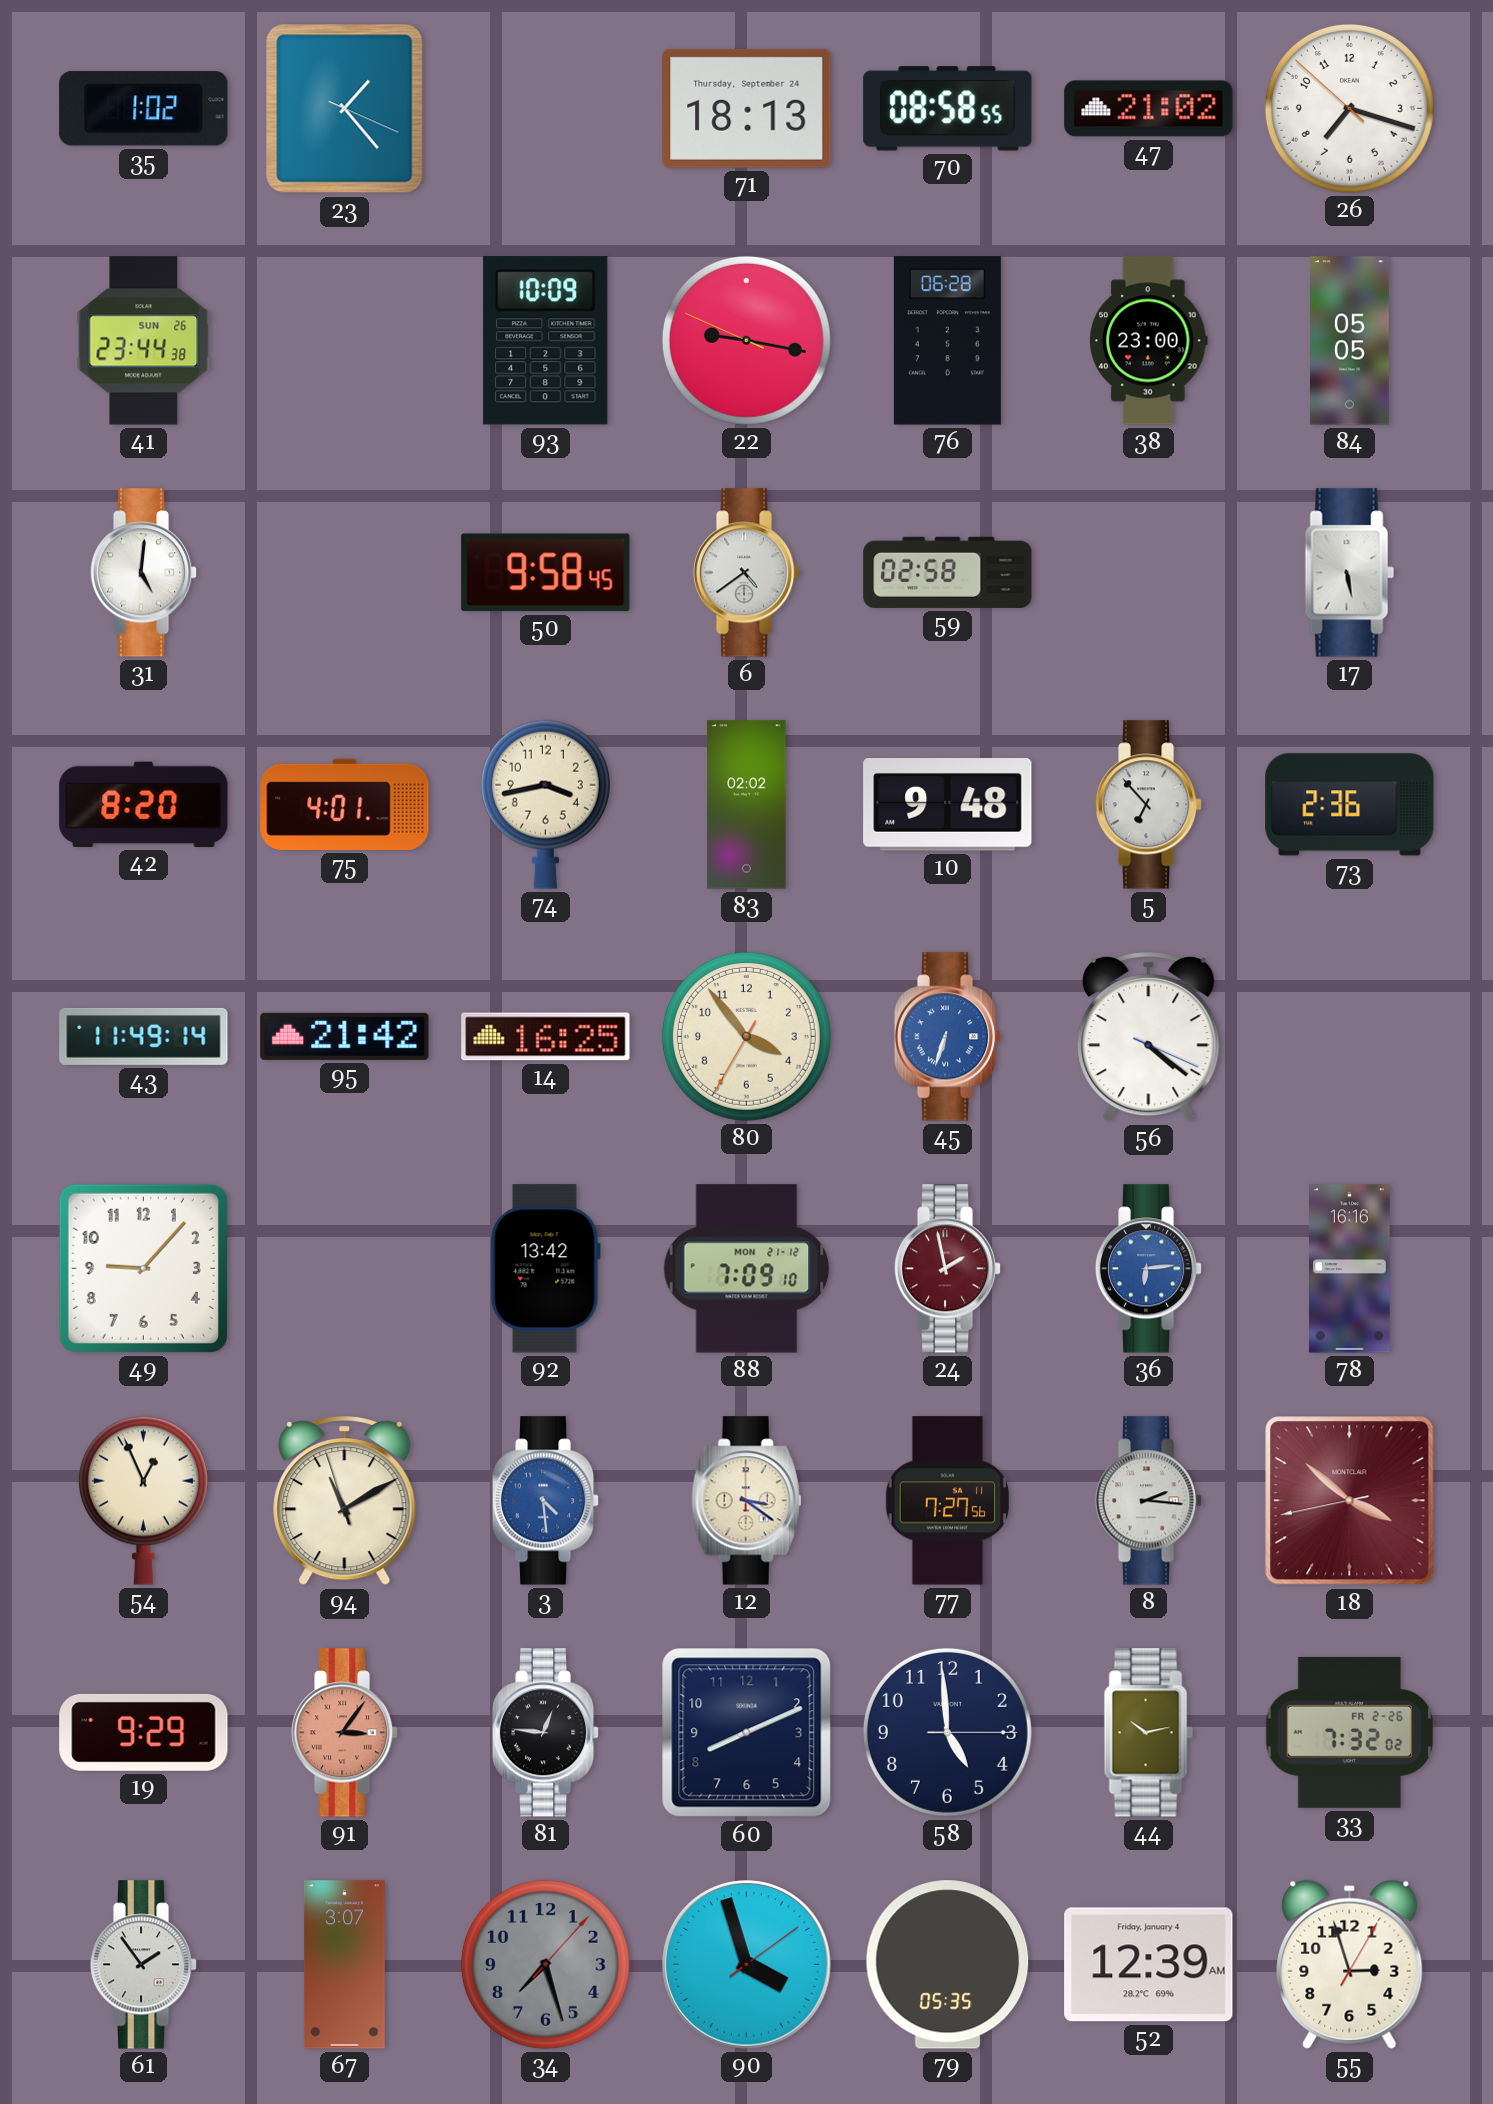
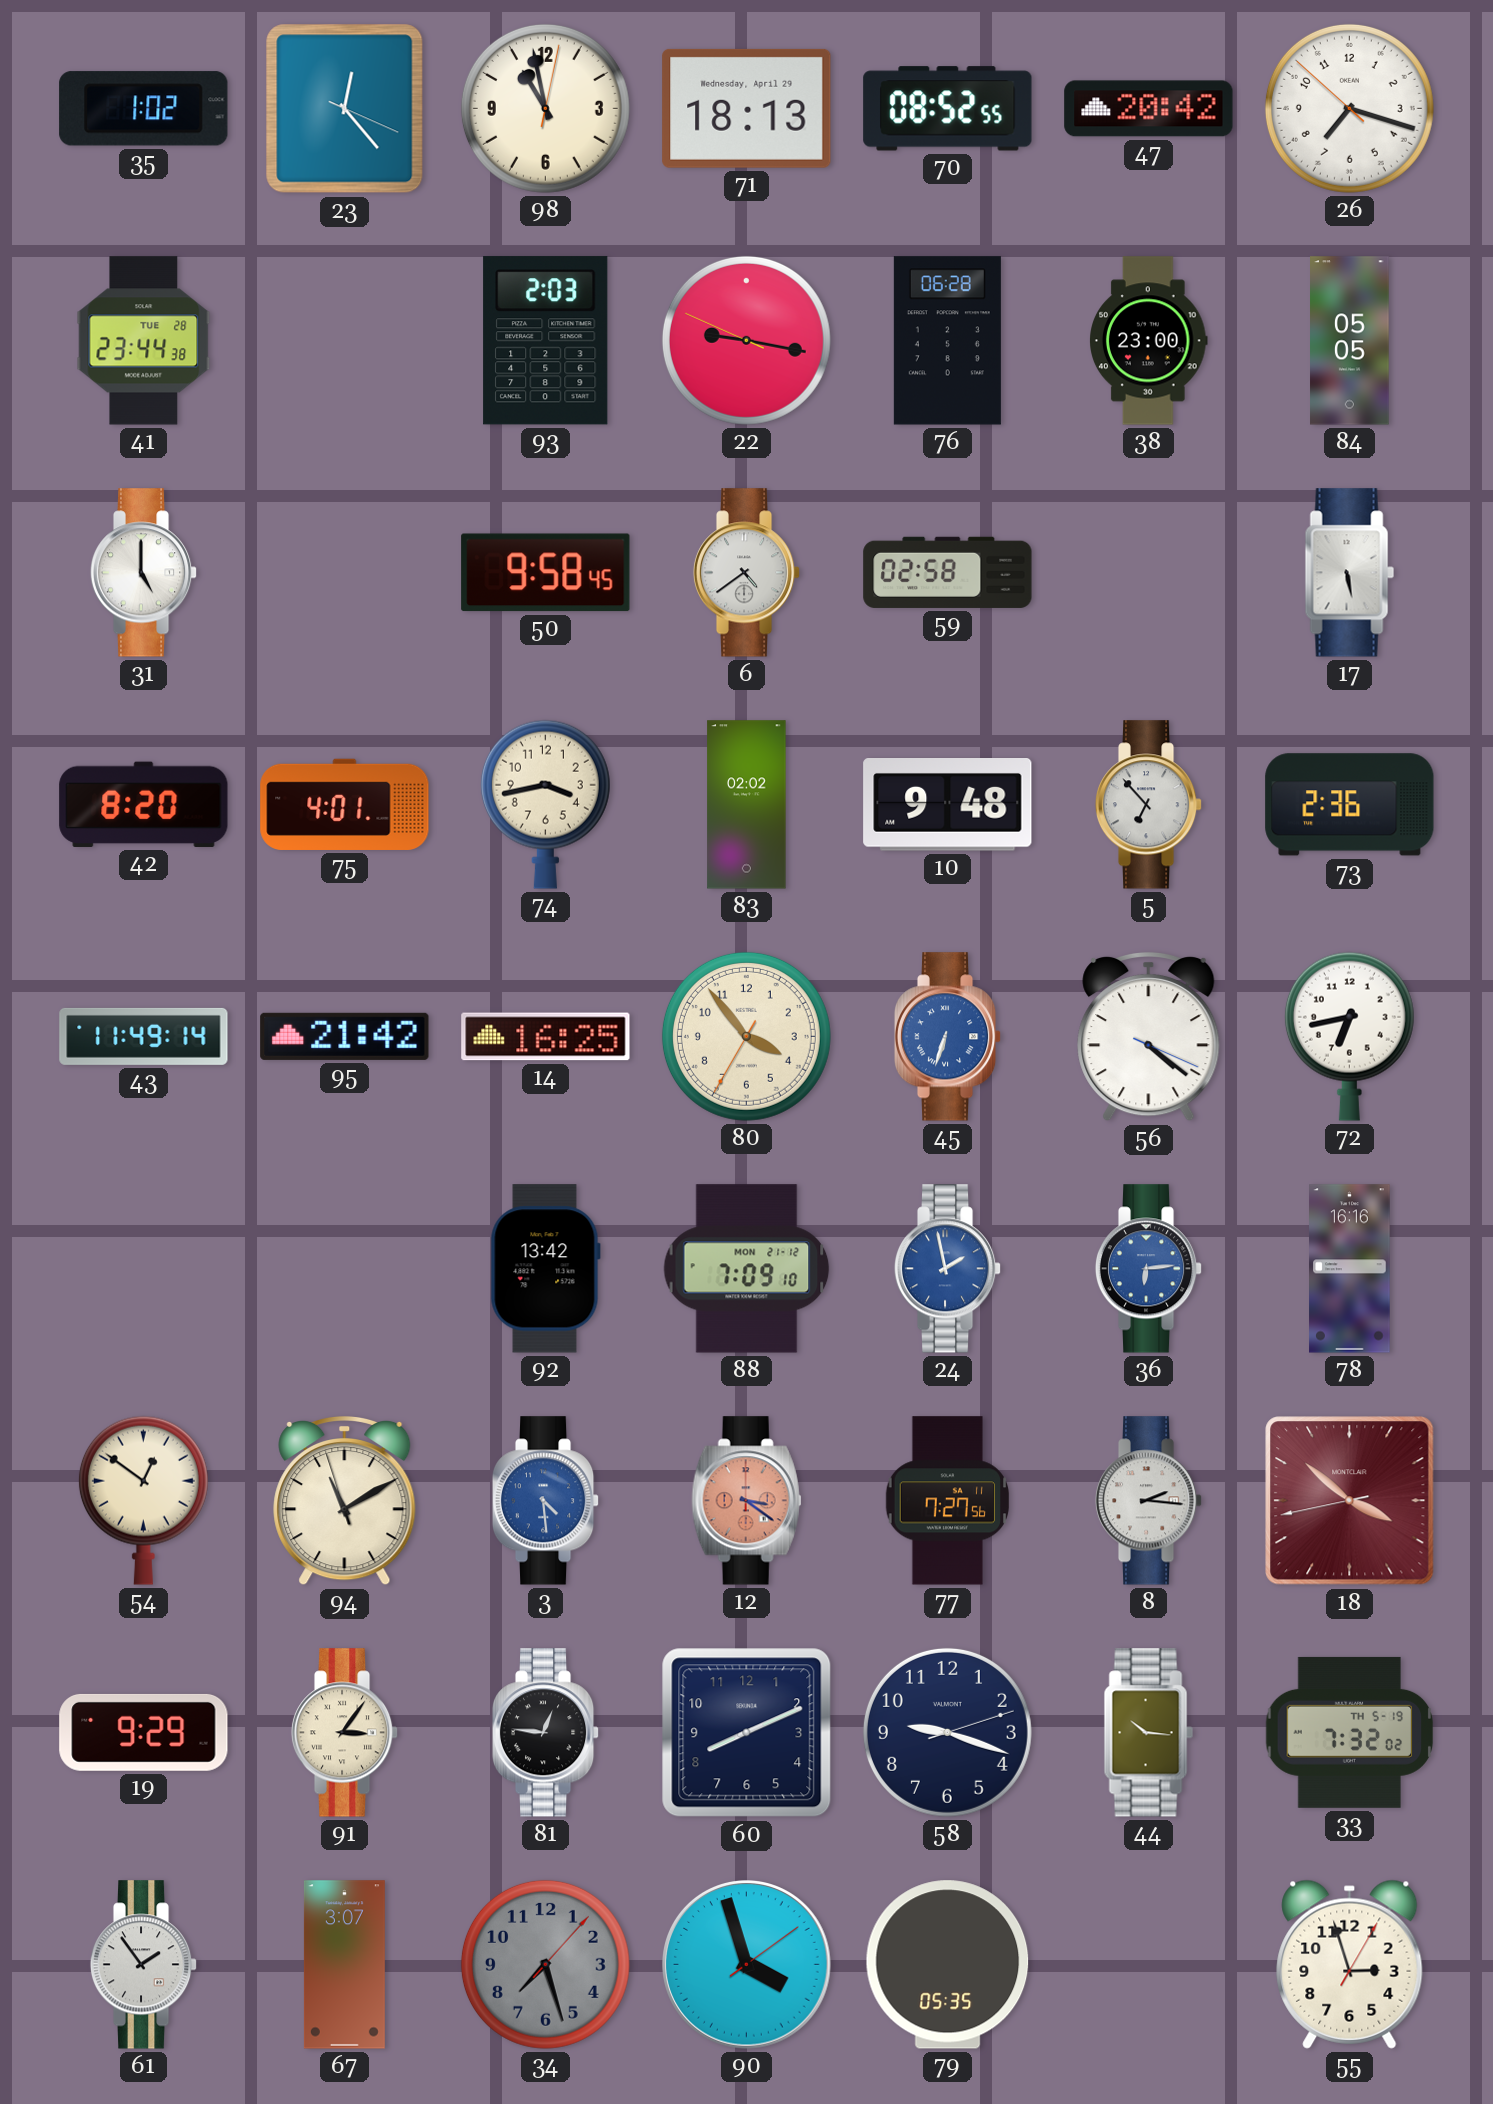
23: 1:23 -> 12:23
98: none -> 10:58
71 date: Thursday, September 24 -> Wednesday, April 29
70: 08:58 -> 08:52
47: 21:02 -> 20:42
41 date: SUN 26 -> TUE 28
93: 10:09 -> 2:03
31: 5:01 -> 5:00
72: none -> 6:43
49: 9:07 -> none
24 dial: burgundy -> blue
54: 12:56 -> 12:51
12 dial: cream -> salmon
91 dial: salmon -> cream
58: 4:59 -> 9:18
44: 10:13 -> 10:16
33 date: FR 2-26 -> TH 5-19
52: 12:39 -> none
